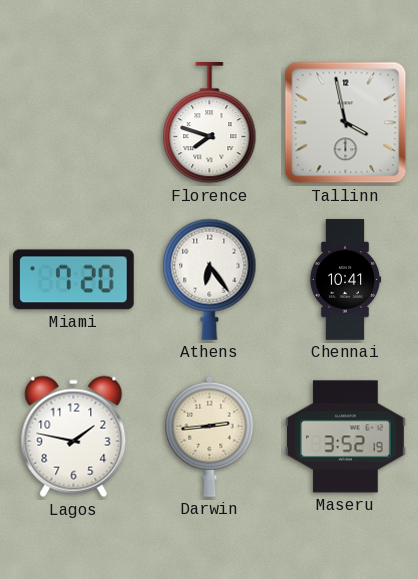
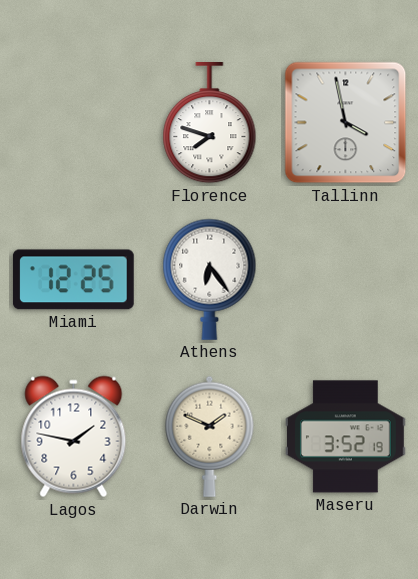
Miami: 7:20 -> 12:25
Chennai: 10:41 -> none
Darwin: 2:44 -> 1:49
